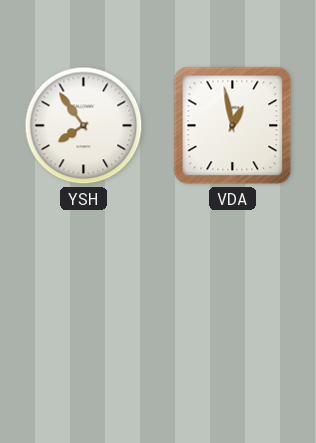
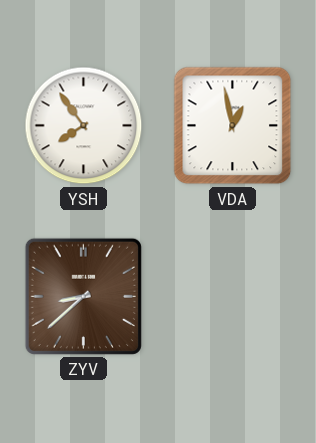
ZYV: none -> 8:38
